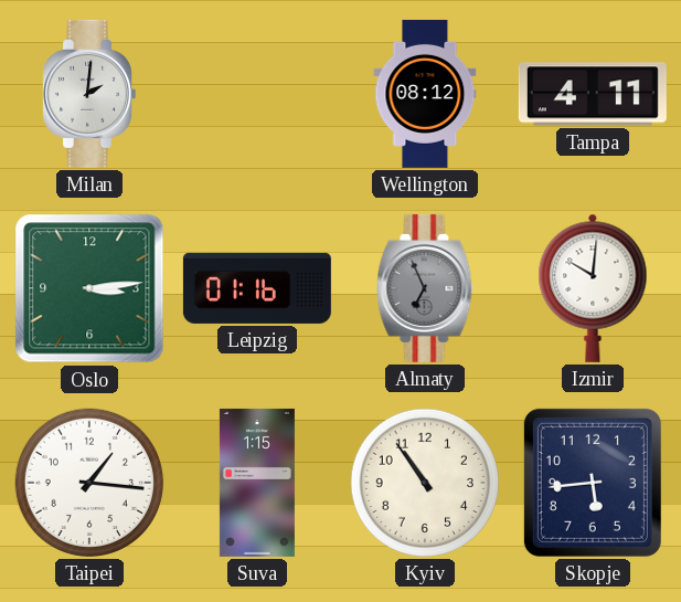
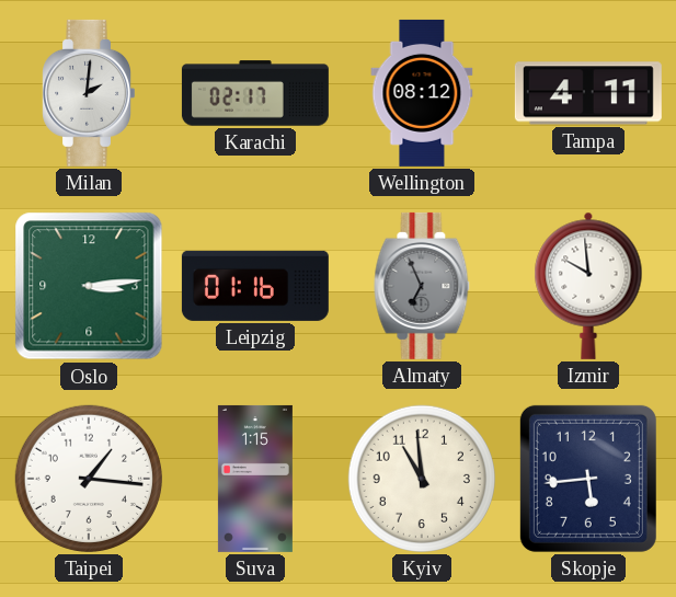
Karachi: none -> 02:17
Izmir: 10:01 -> 9:59
Kyiv: 10:54 -> 10:59
